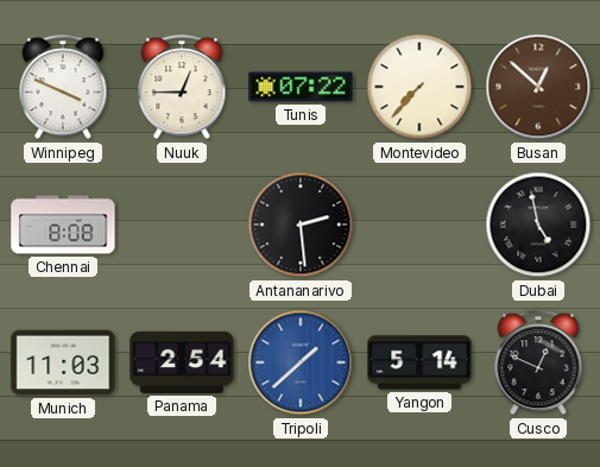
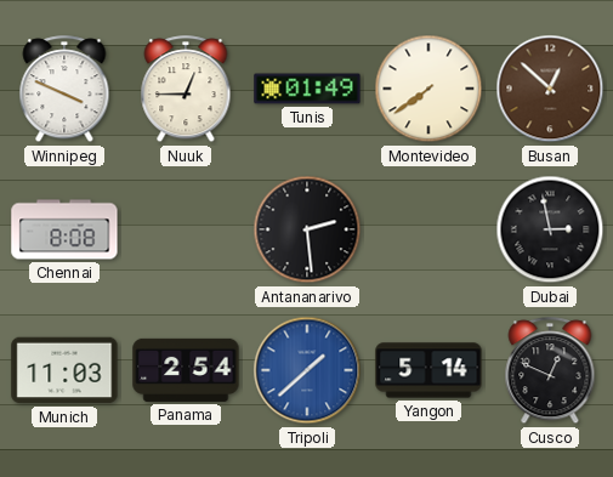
Tunis: 07:22 -> 01:49
Montevideo: 7:37 -> 7:39
Dubai: 4:58 -> 2:58
